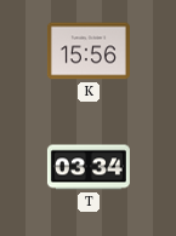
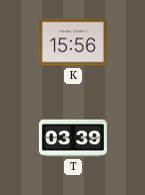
T: 03:34 -> 03:39
